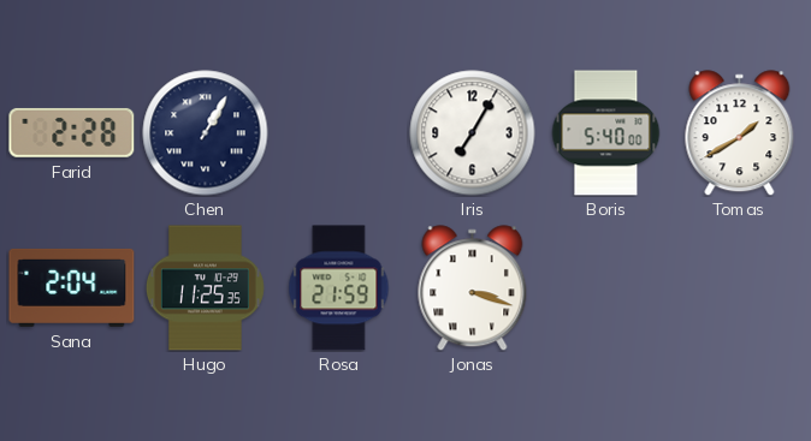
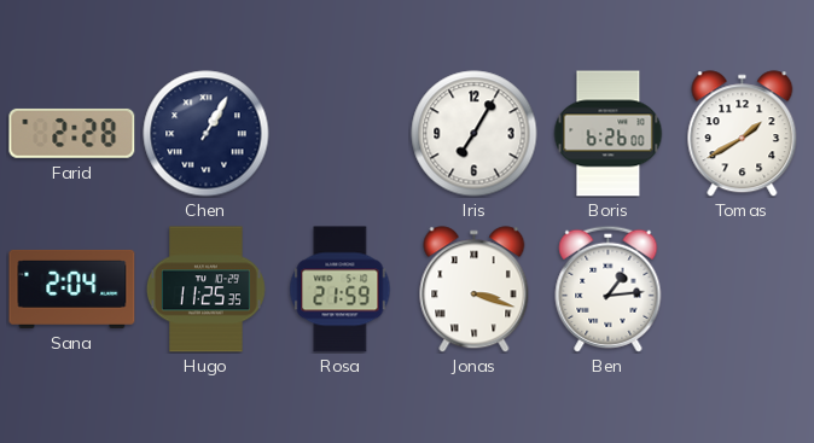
Boris: 5:40 -> 6:26
Ben: none -> 1:14
